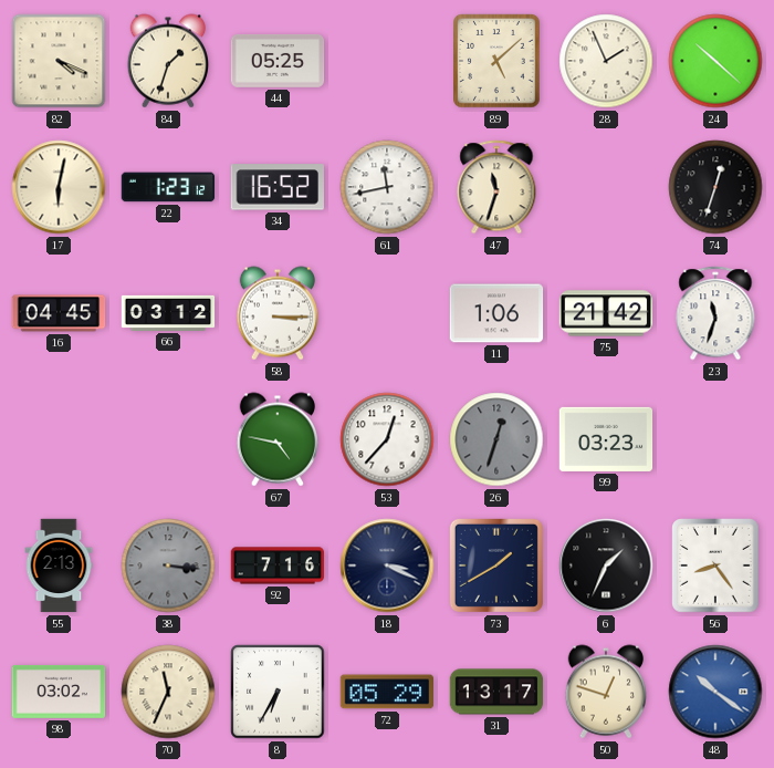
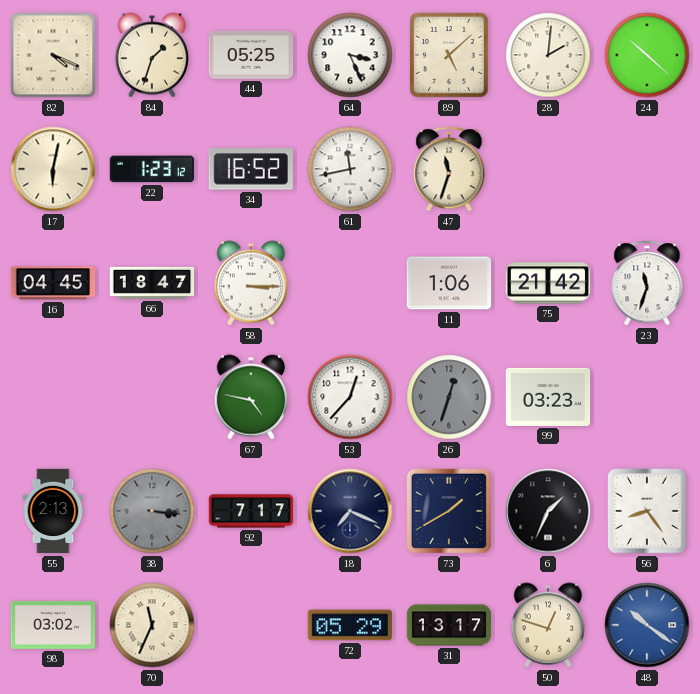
64: none -> 3:26
28: 1:56 -> 2:01
74: 12:33 -> none
66: 03:12 -> 18:47
92: 7:16 -> 7:17
18: 3:19 -> 7:19
8: 6:35 -> none
